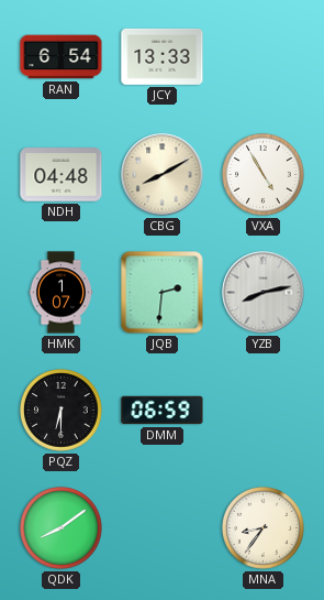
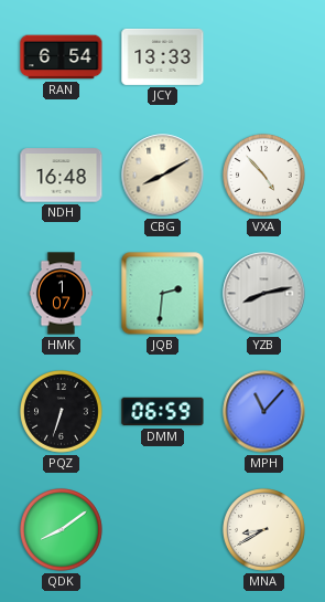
NDH: 04:48 -> 16:48
VXA: 4:55 -> 4:53
PQZ: 6:30 -> 6:33
MPH: none -> 11:07
MNA: 8:36 -> 8:40
